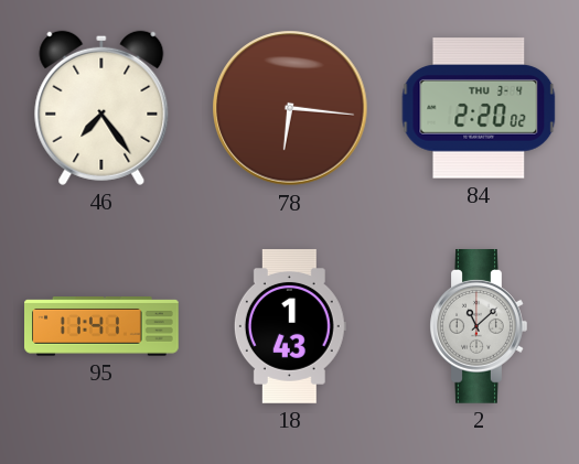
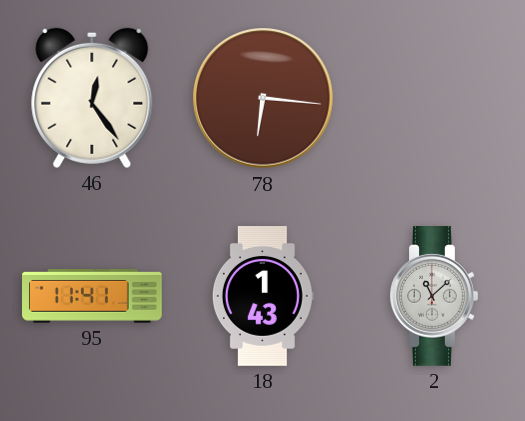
46: 7:24 -> 12:24
84: 2:20 -> none
